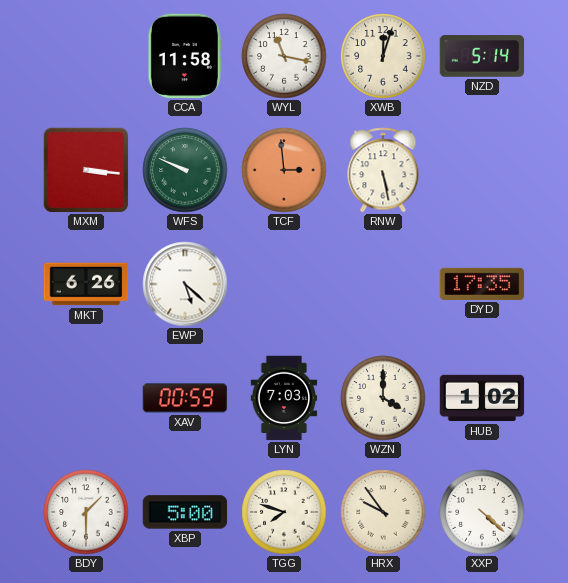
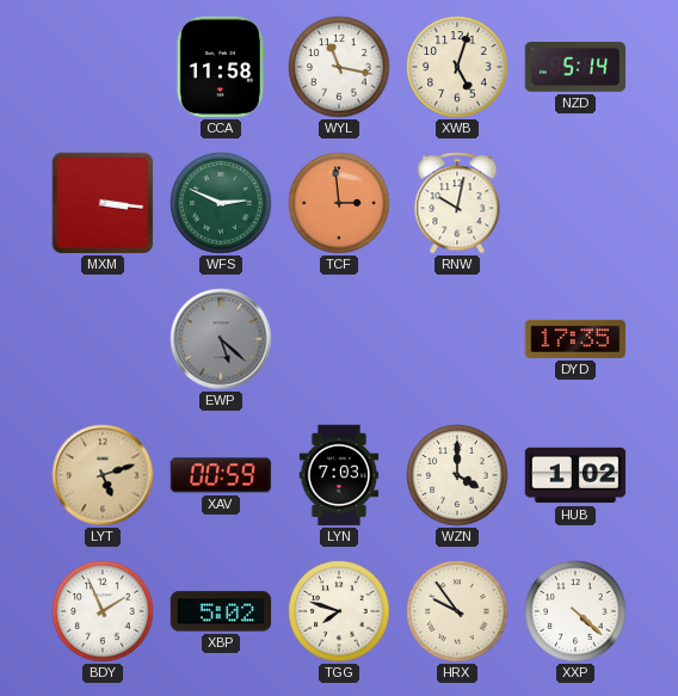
XWB: 12:03 -> 5:03
WFS: 9:49 -> 2:49
RNW: 5:28 -> 10:02
MKT: 6:26 -> none
EWP dial: white -> grey
LYT: none -> 5:12
BDY: 1:30 -> 1:56
XBP: 5:00 -> 5:02
